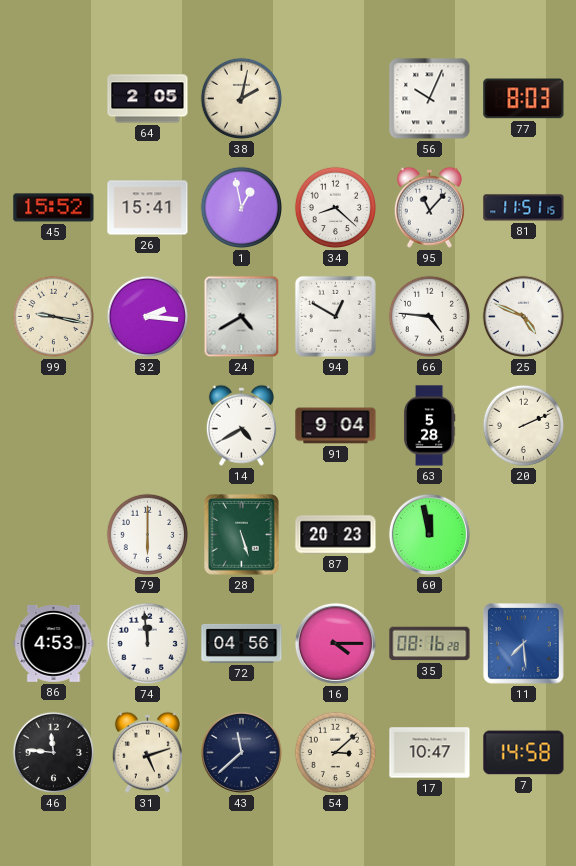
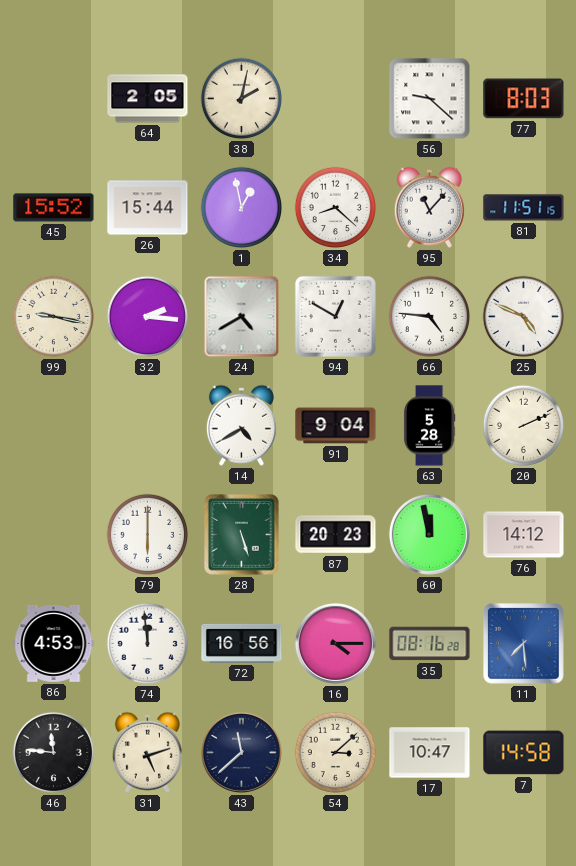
56: 10:04 -> 9:22
26: 15:41 -> 15:44
76: none -> 14:12
72: 04:56 -> 16:56
